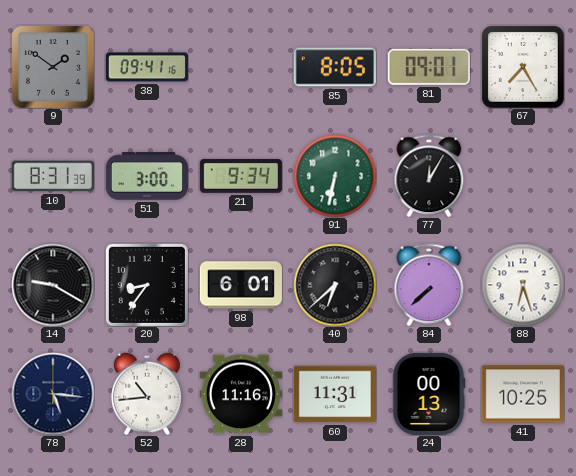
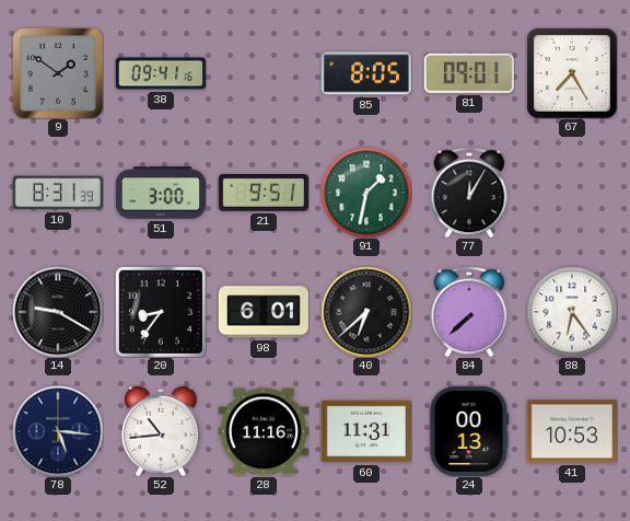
21: 9:34 -> 9:51
91: 6:32 -> 1:32
88: 6:27 -> 6:24
41: 10:25 -> 10:53
